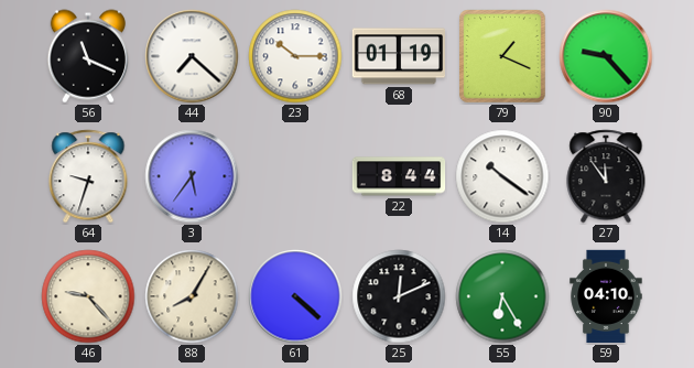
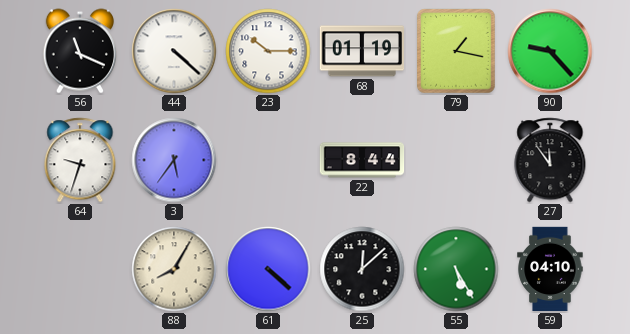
44: 7:22 -> 4:22
79: 1:19 -> 1:17
14: 10:21 -> none
46: 9:23 -> none
25: 12:11 -> 12:08
55: 6:25 -> 5:25
